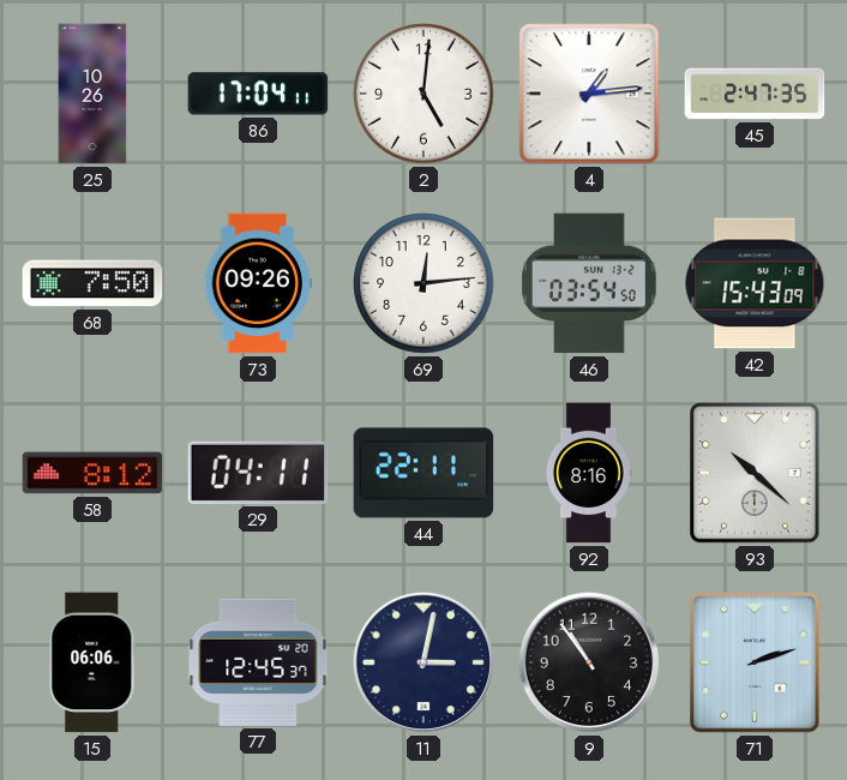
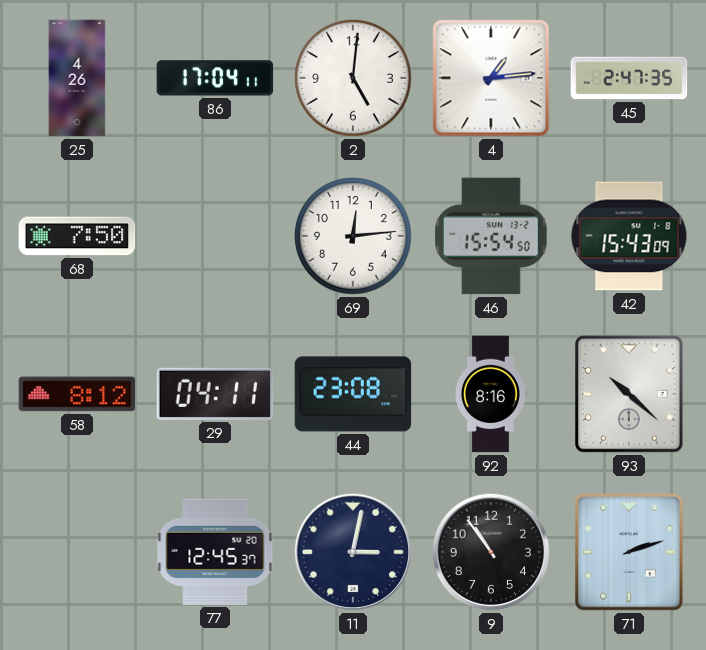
25: 10:26 -> 4:26
73: 09:26 -> none
46: 03:54 -> 15:54
44: 22:11 -> 23:08
15: 06:06 -> none
